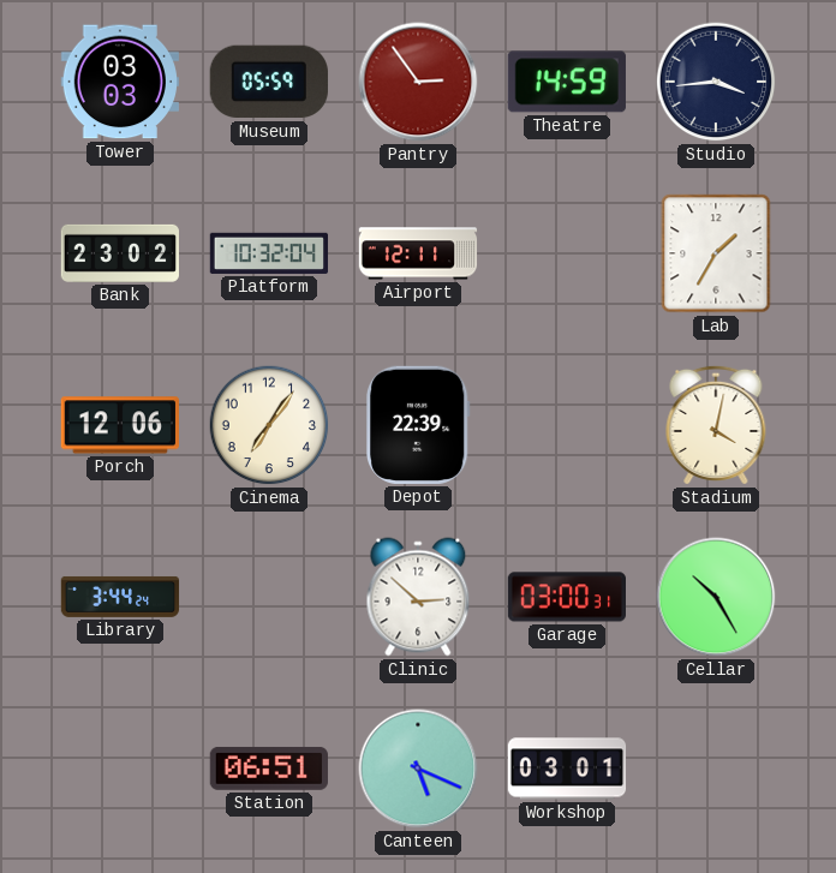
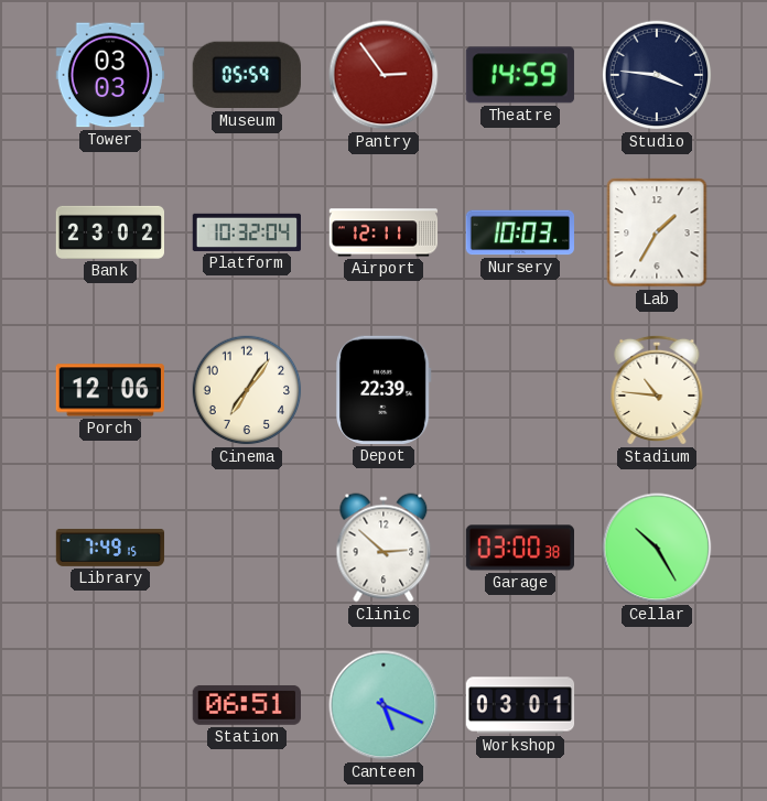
Studio: 3:44 -> 3:46
Nursery: none -> 10:03
Stadium: 4:02 -> 10:46
Library: 3:44 -> 7:49
Garage: 03:00:31 -> 03:00:38
